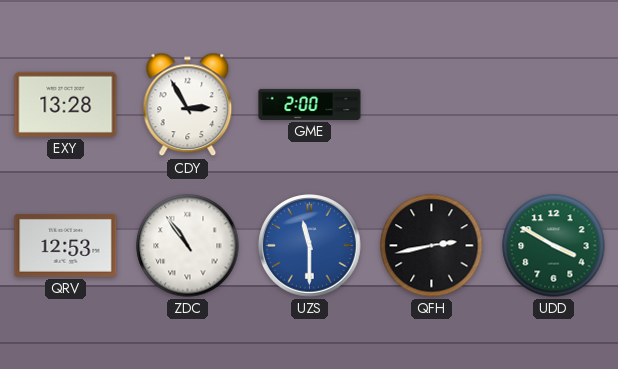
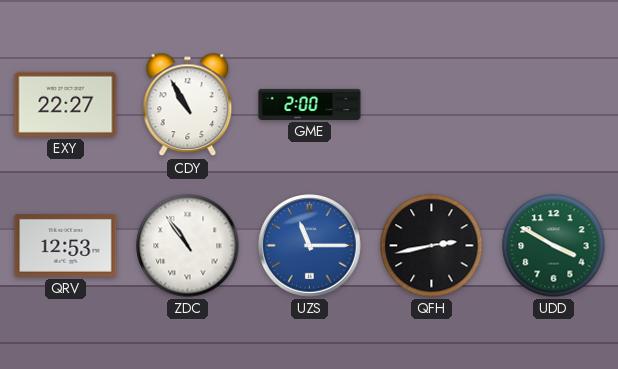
EXY: 13:28 -> 22:27
CDY: 2:55 -> 10:55
UZS: 11:30 -> 11:15
